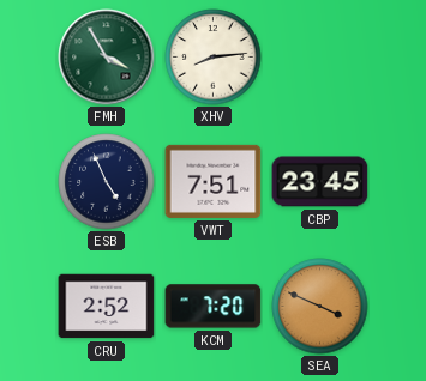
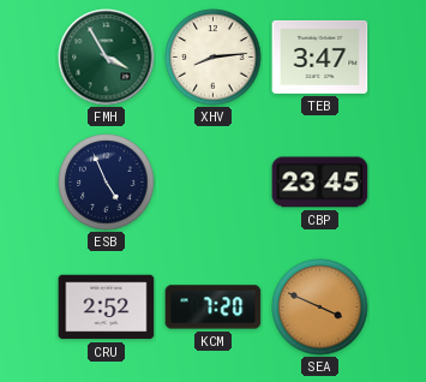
TEB: none -> 3:47
VWT: 7:51 -> none
